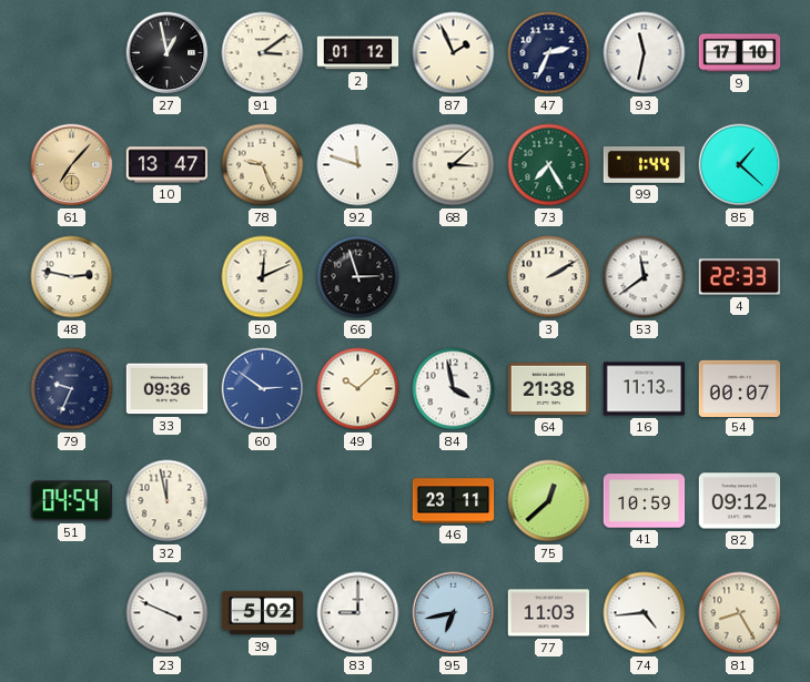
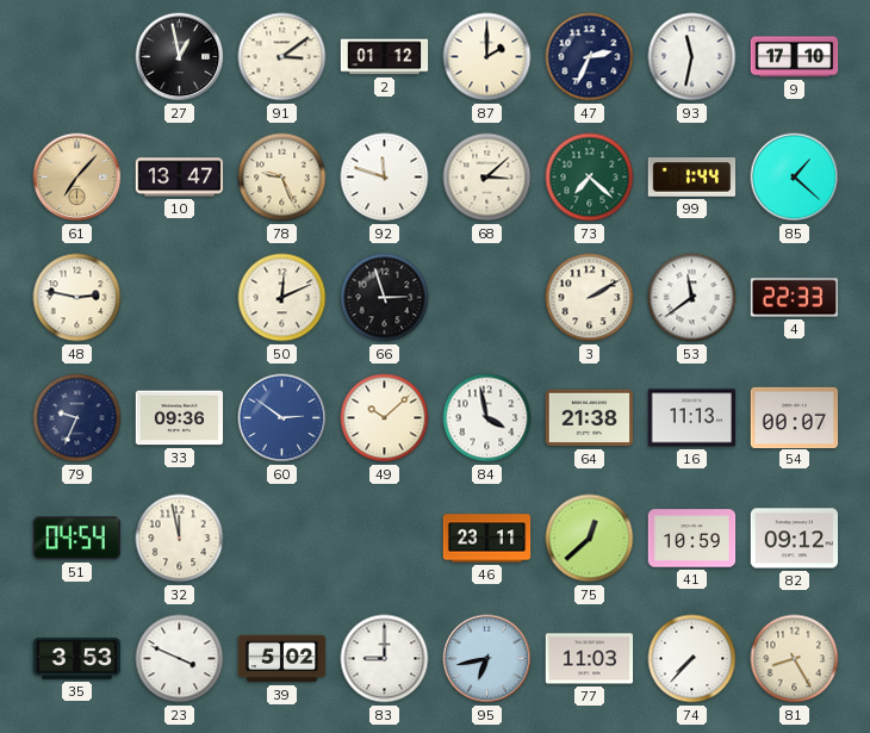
87: 1:56 -> 2:00
73: 7:25 -> 7:22
35: none -> 3:53
74: 4:44 -> 7:37
